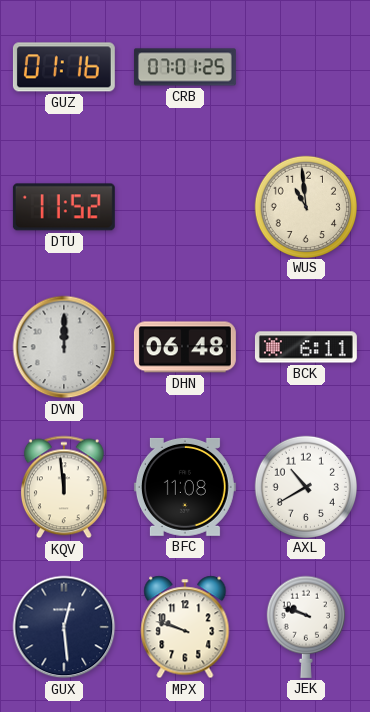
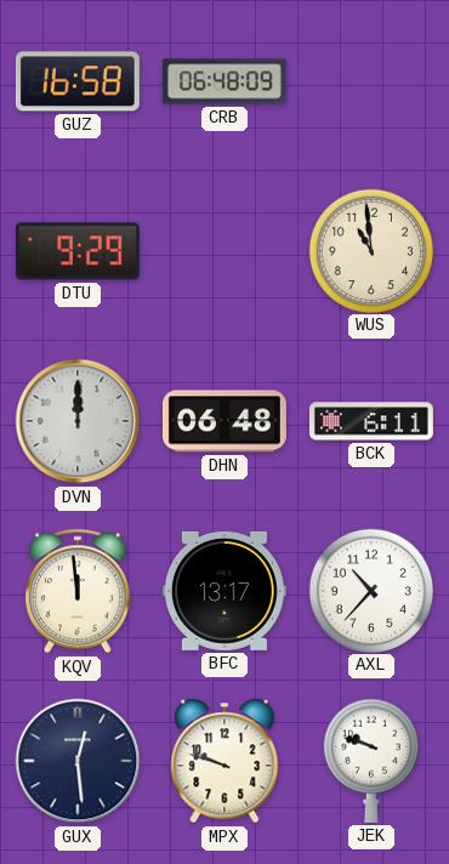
GUZ: 01:16 -> 16:58
CRB: 07:01 -> 06:48
DTU: 11:52 -> 9:29
BFC: 11:08 -> 13:17
AXL: 10:40 -> 10:37
